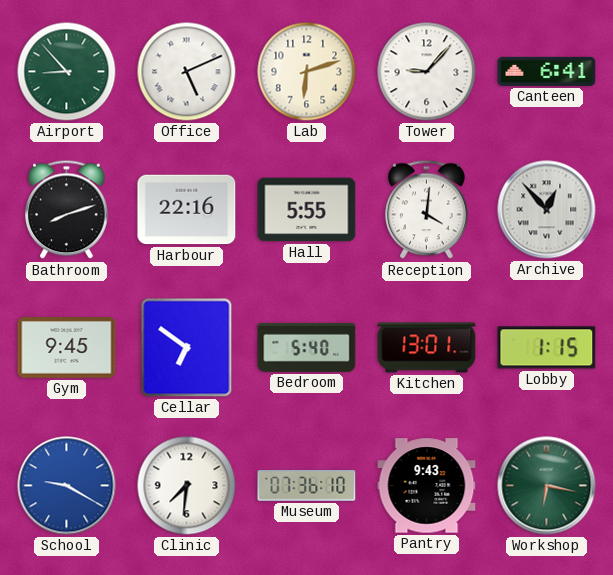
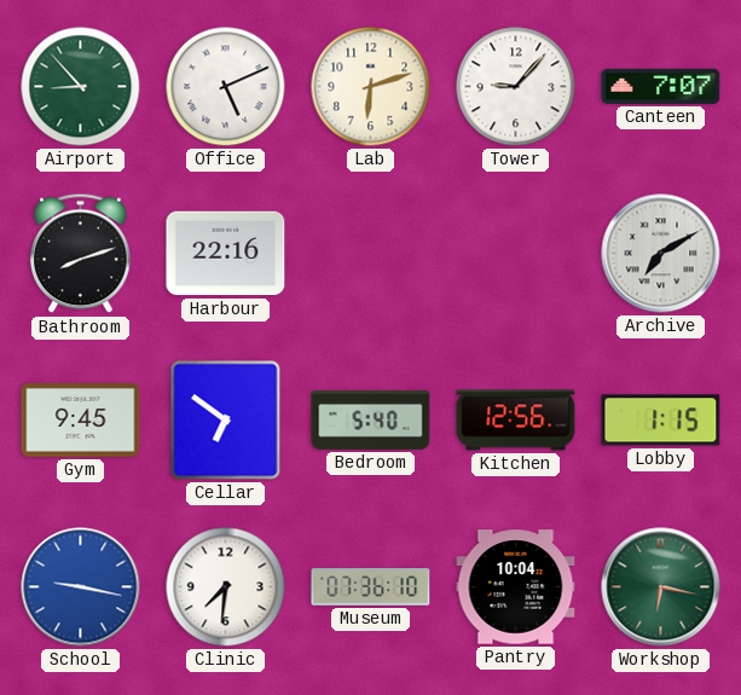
Canteen: 6:41 -> 7:07
Hall: 5:55 -> none
Reception: 4:01 -> none
Archive: 12:53 -> 7:10
Kitchen: 13:01 -> 12:56
School: 9:20 -> 9:17
Pantry: 9:43 -> 10:04
